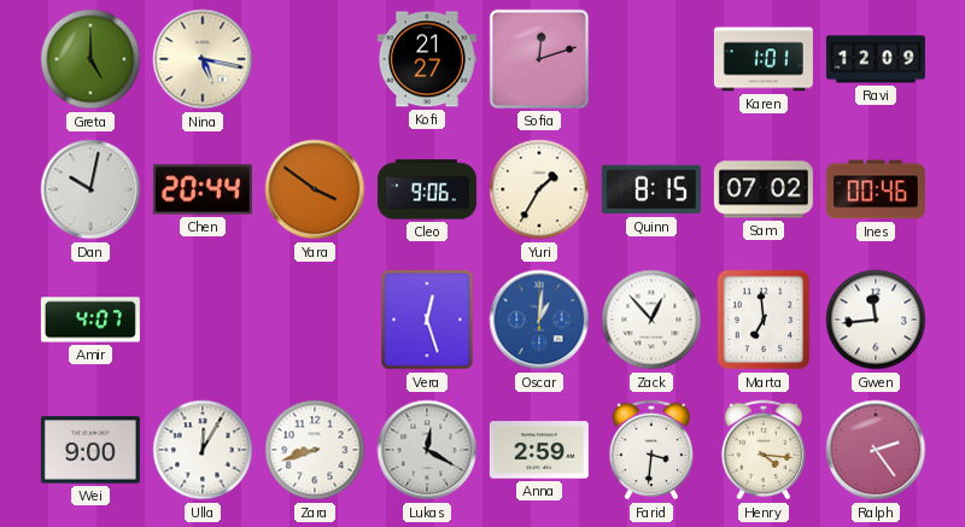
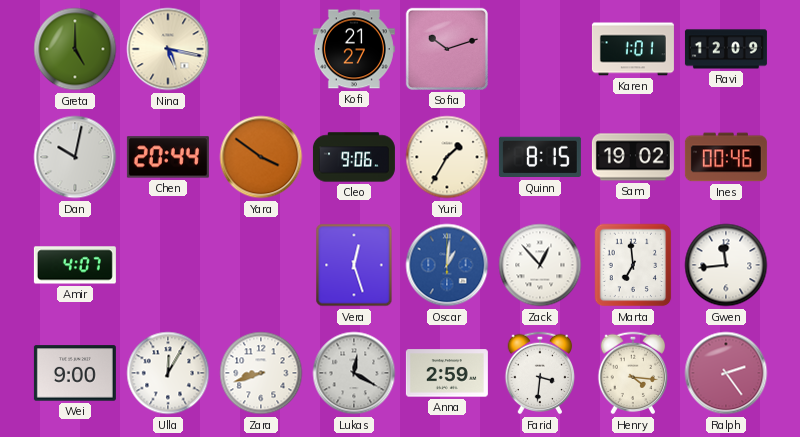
Sofia: 12:12 -> 10:12
Sam: 07:02 -> 19:02
